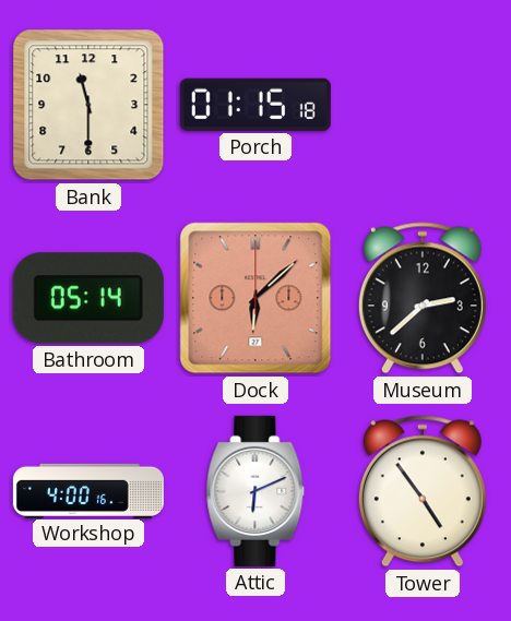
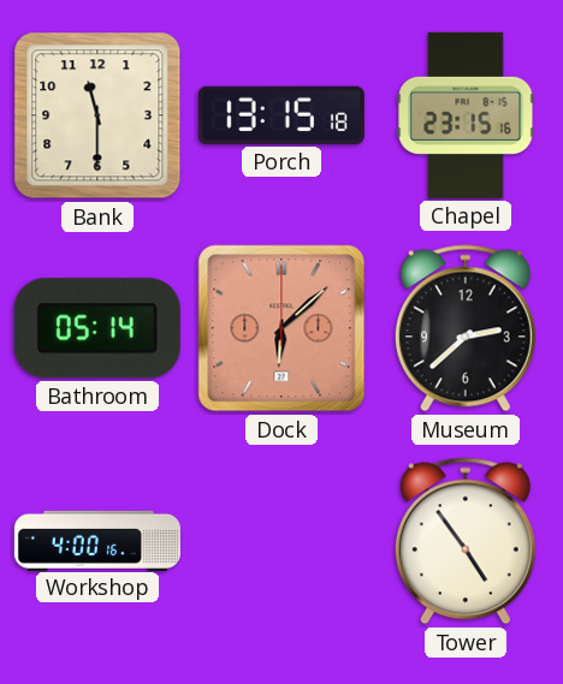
Porch: 01:15 -> 13:15
Chapel: none -> 23:15
Attic: 6:11 -> none
